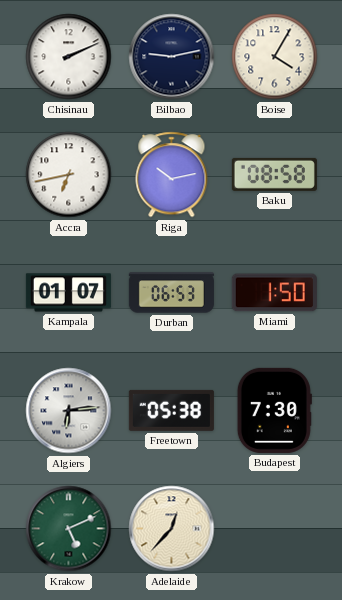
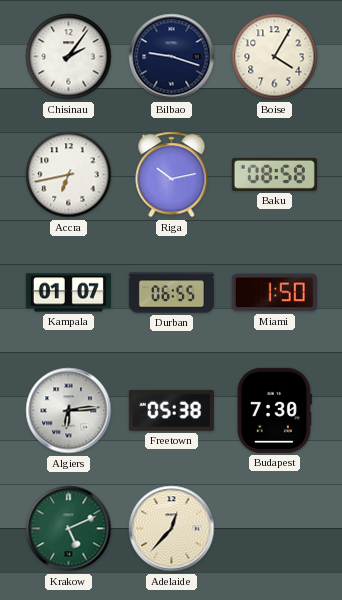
Chisinau: 2:11 -> 2:06
Bilbao: 9:13 -> 9:18
Durban: 06:53 -> 06:55
